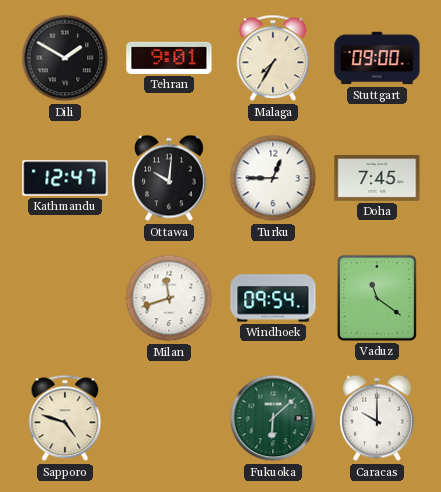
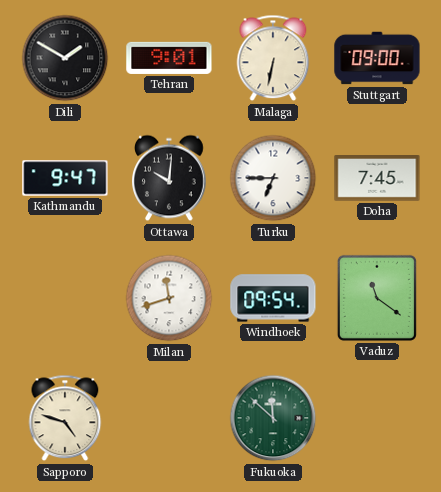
Malaga: 7:35 -> 6:32
Kathmandu: 12:47 -> 9:47
Turku: 12:45 -> 6:45
Fukuoka: 6:08 -> 11:52
Caracas: 10:00 -> none
